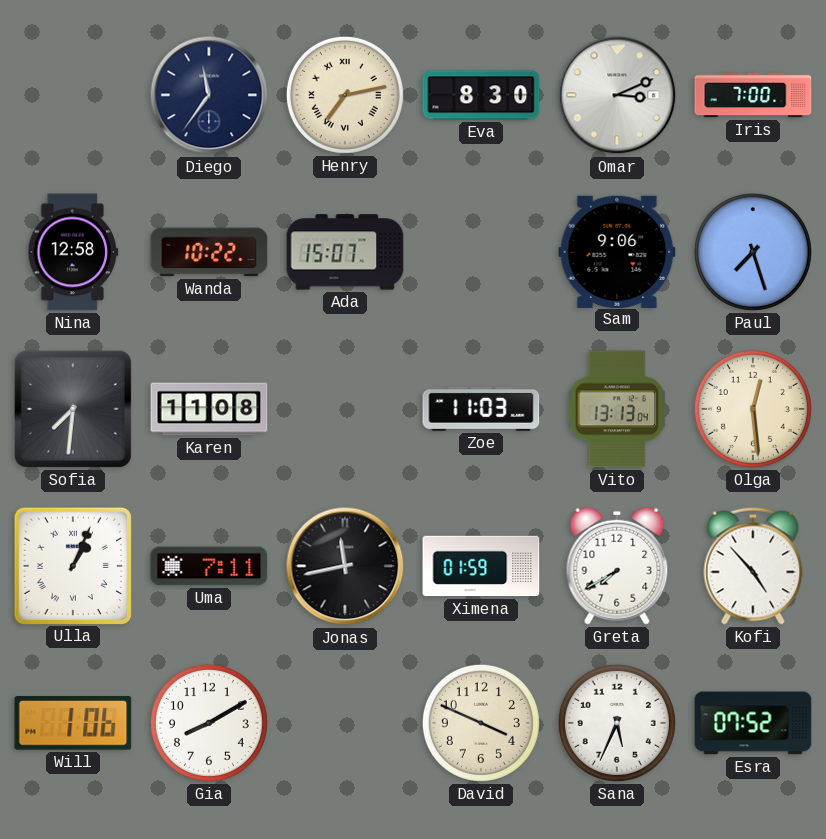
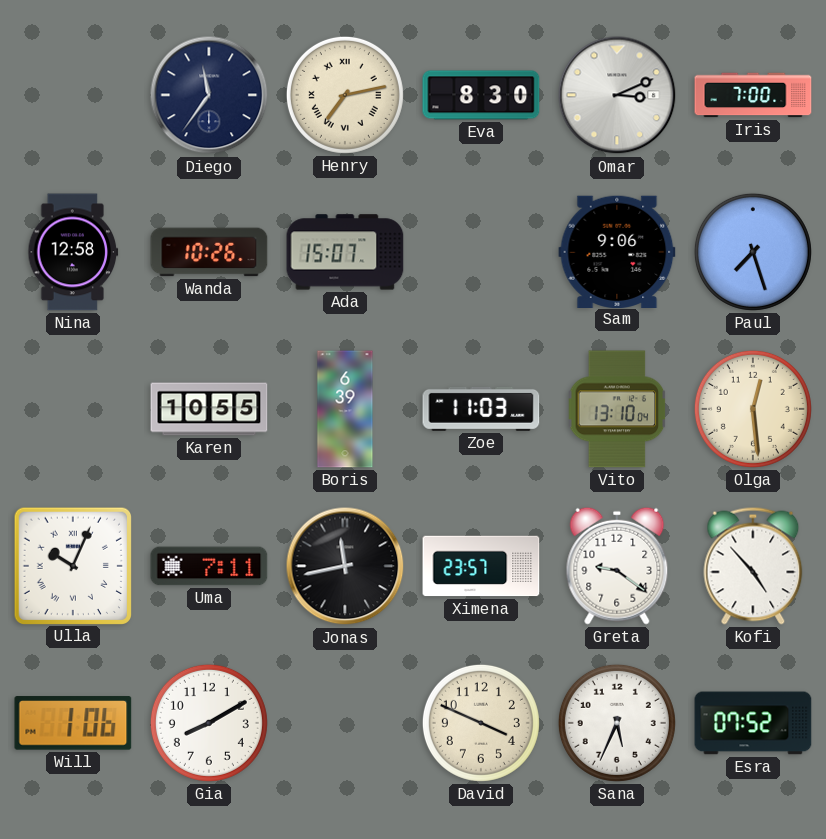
Wanda: 10:22 -> 10:26
Sofia: 7:31 -> none
Karen: 11:08 -> 10:55
Boris: none -> 6:39
Vito: 13:13 -> 13:10
Ulla: 1:04 -> 10:04
Ximena: 01:59 -> 23:57
Greta: 7:40 -> 9:21
